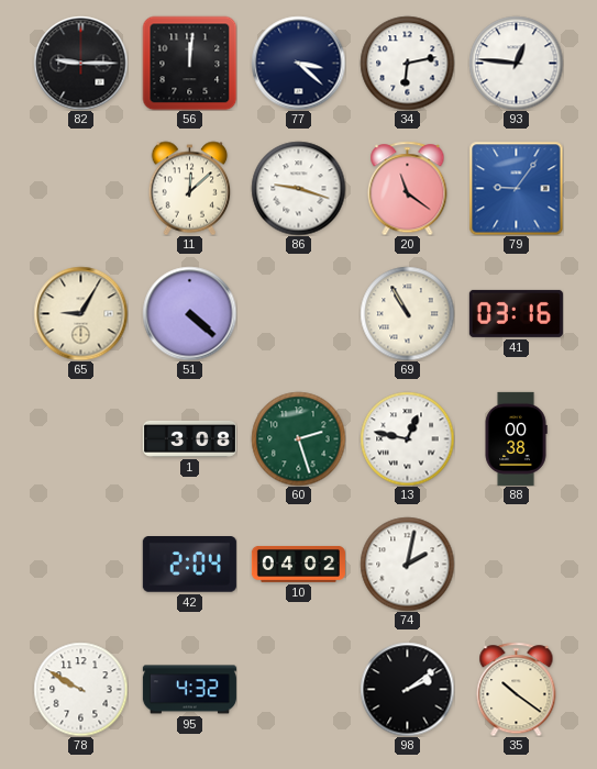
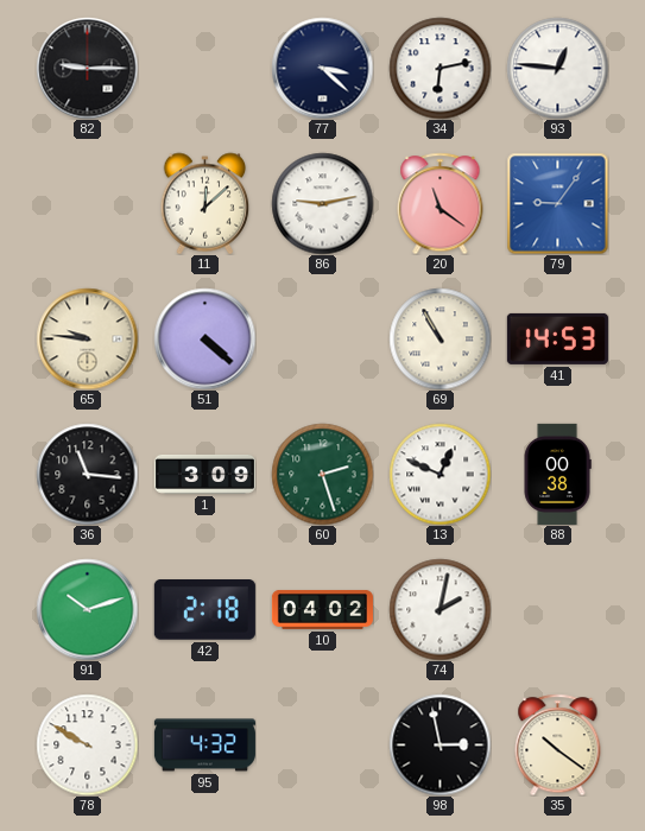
56: 12:01 -> none
86: 9:18 -> 9:13
65: 9:05 -> 9:46
41: 03:16 -> 14:53
36: none -> 11:16
1: 3:08 -> 3:09
13: 12:47 -> 12:49
91: none -> 10:12
42: 2:04 -> 2:18
98: 2:09 -> 2:58
